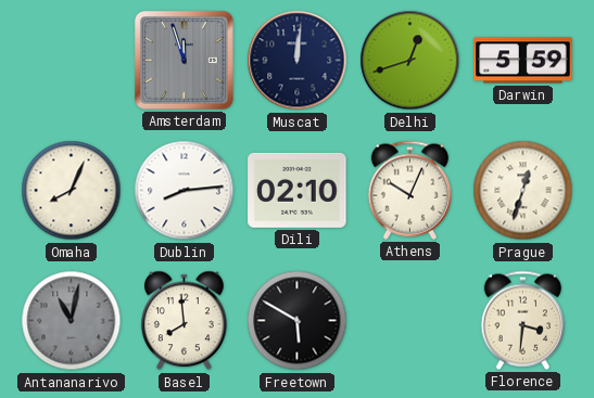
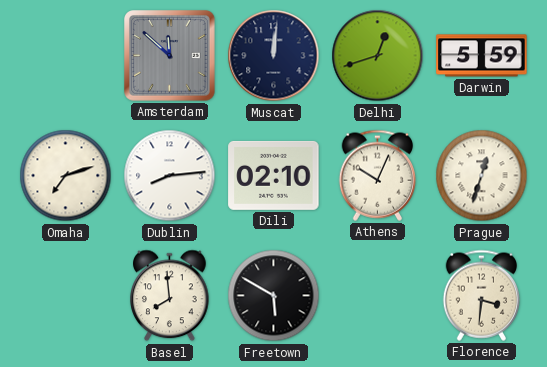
Amsterdam: 11:57 -> 11:52
Omaha: 8:04 -> 7:12
Antananarivo: 11:02 -> none
